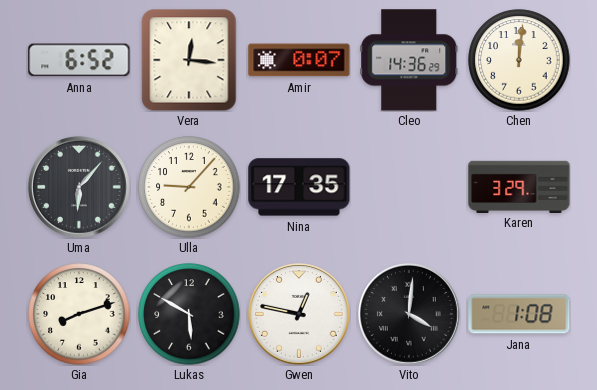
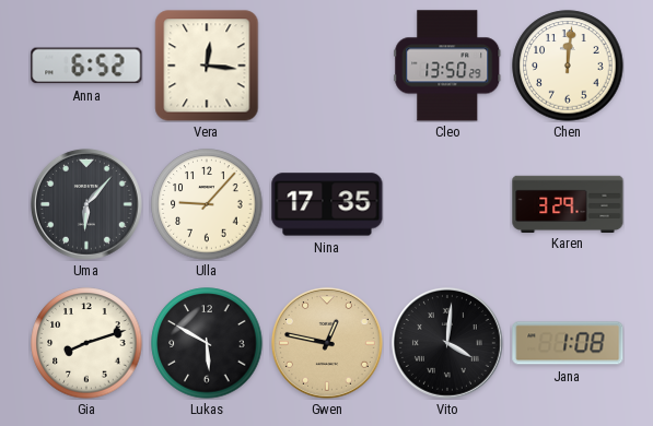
Amir: 0:07 -> none
Cleo: 14:36 -> 13:50
Gwen dial: white -> champagne
